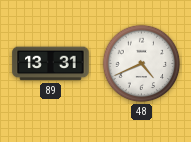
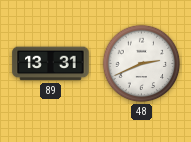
48: 4:41 -> 2:41
